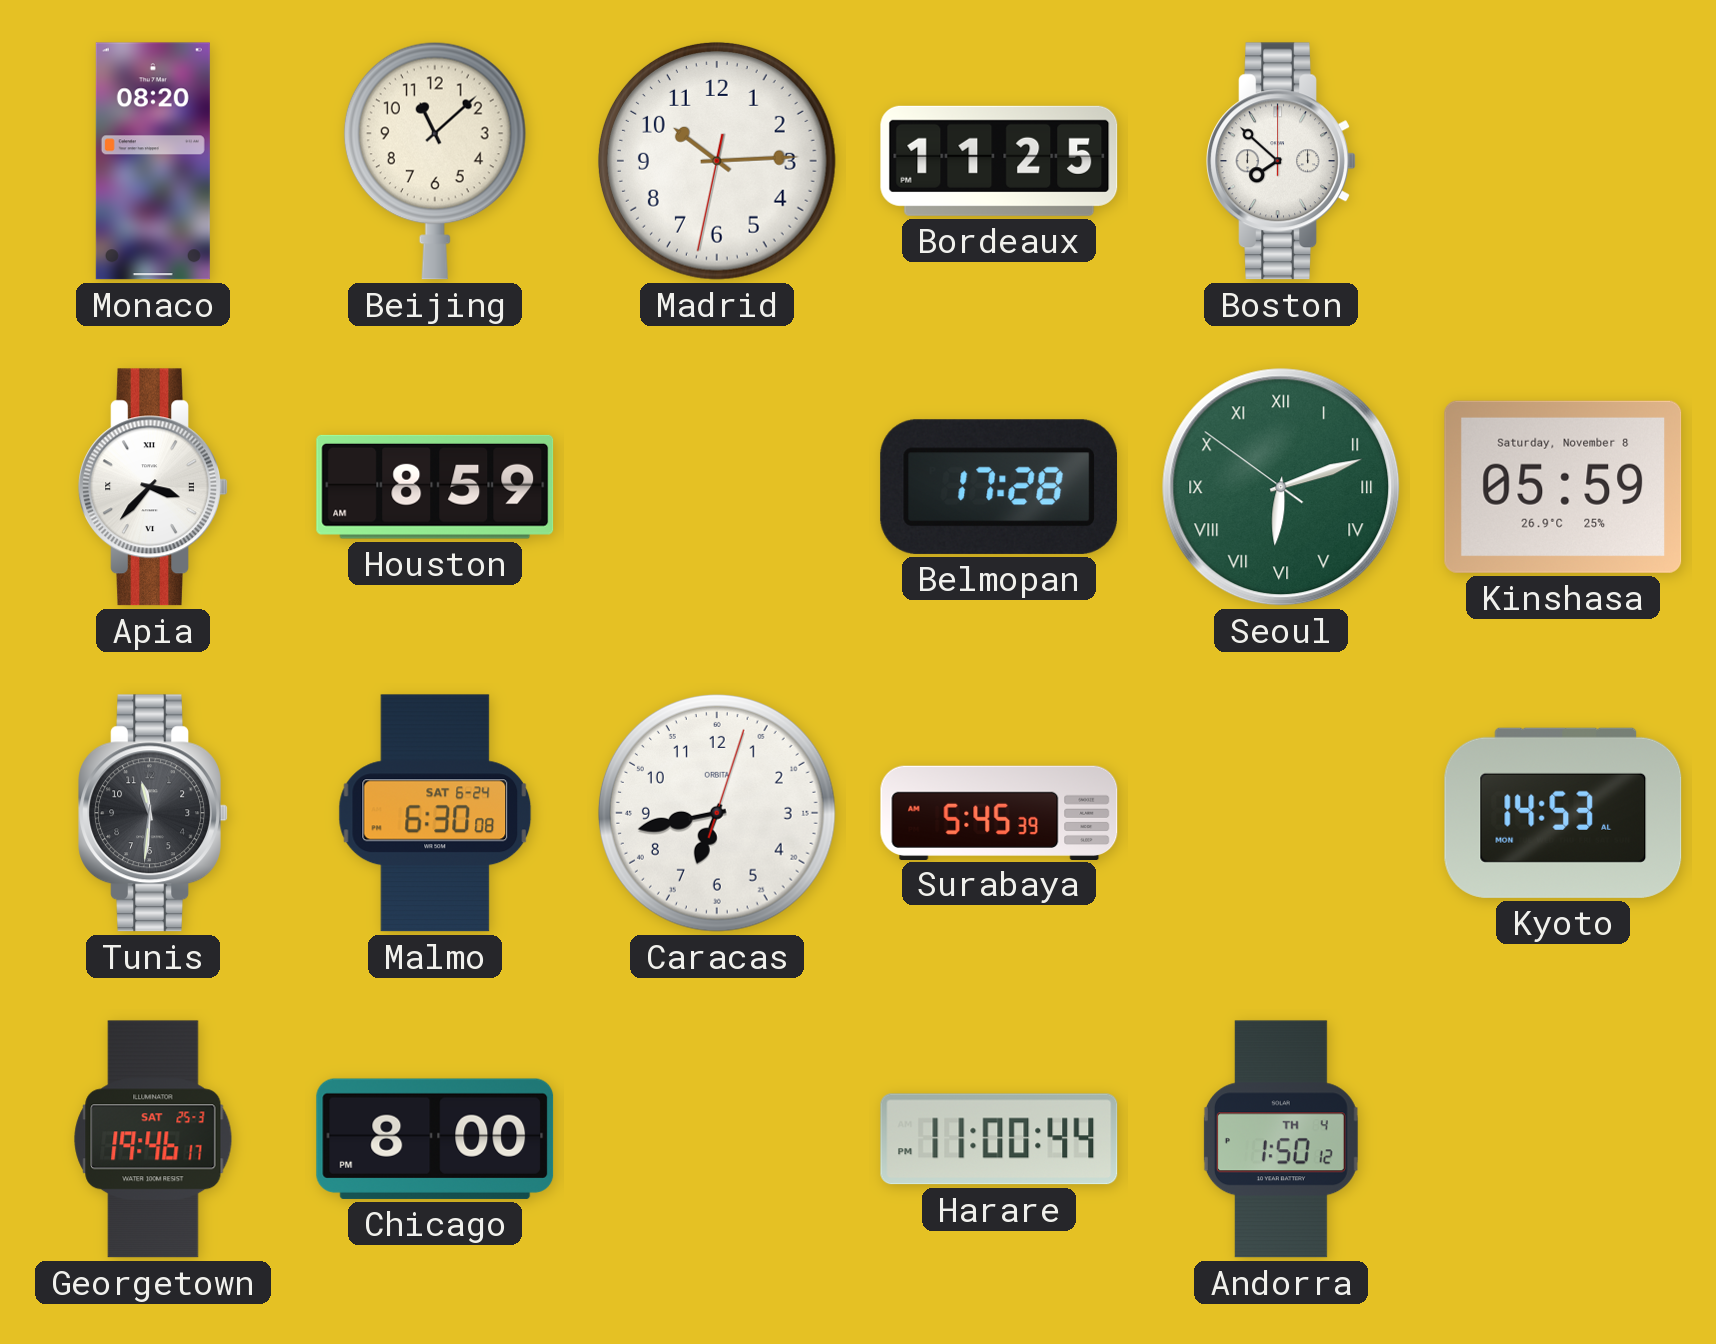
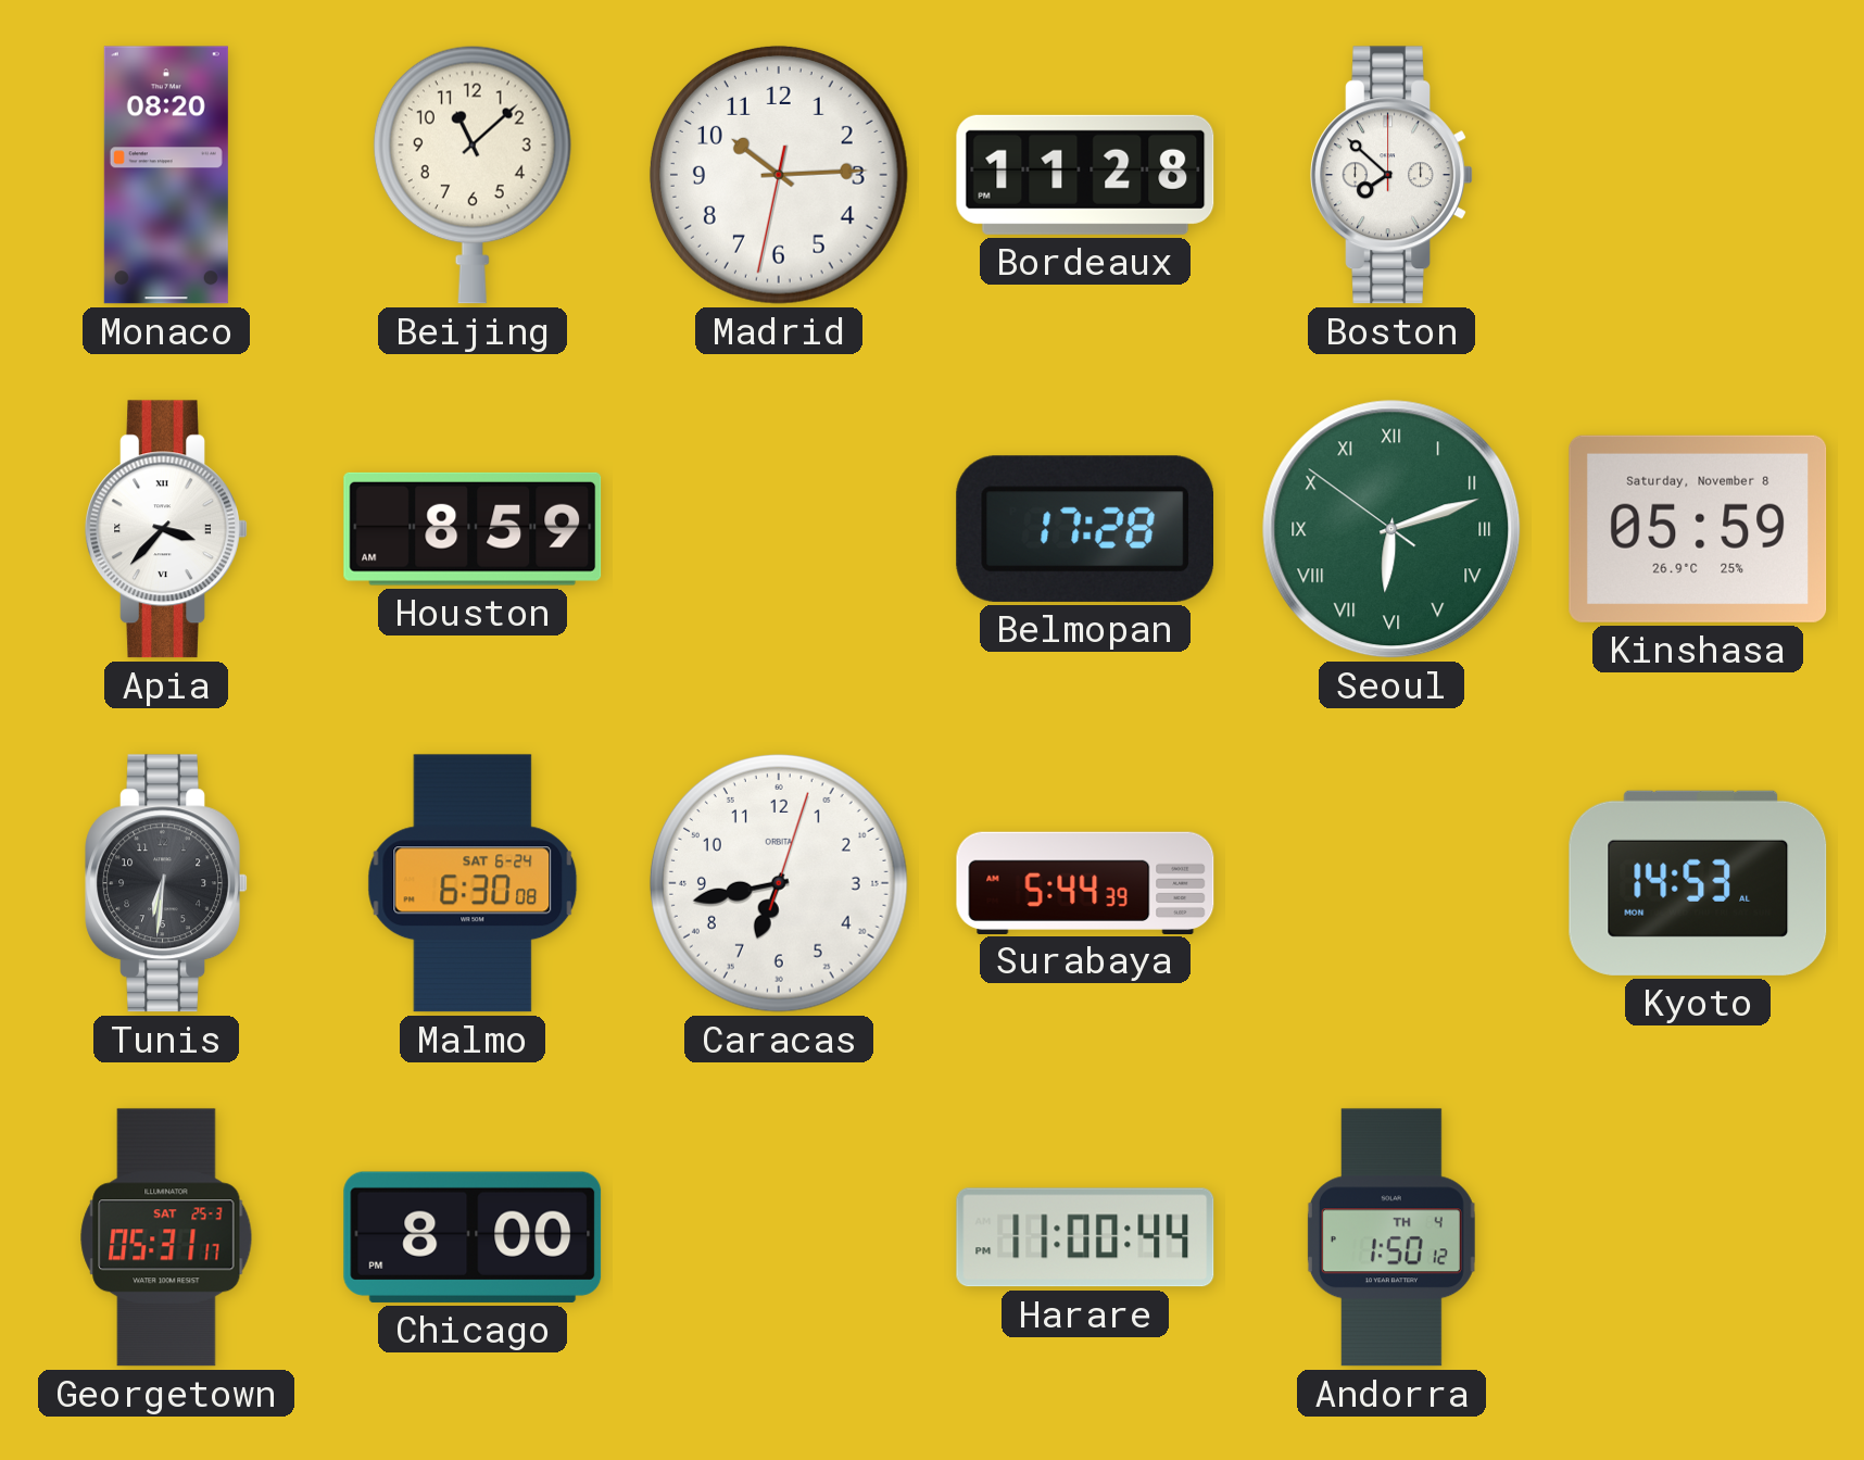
Bordeaux: 11:25 -> 11:28
Tunis: 11:31 -> 6:31
Surabaya: 5:45 -> 5:44
Georgetown: 19:46 -> 05:31
